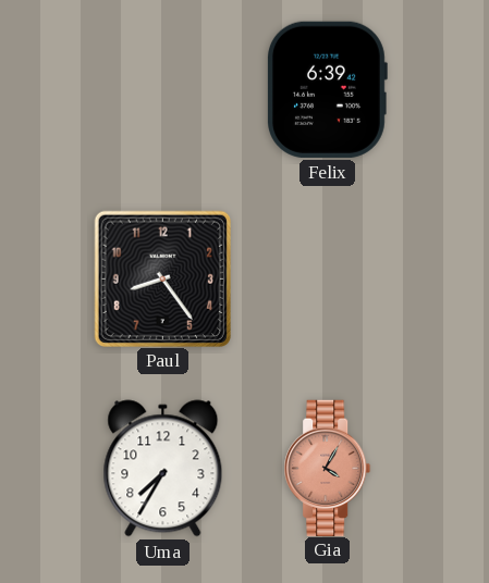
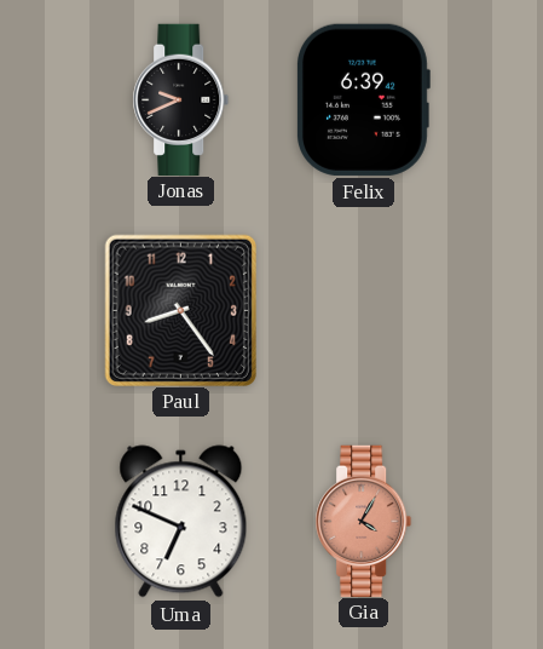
Jonas: none -> 9:41
Uma: 7:35 -> 6:49
